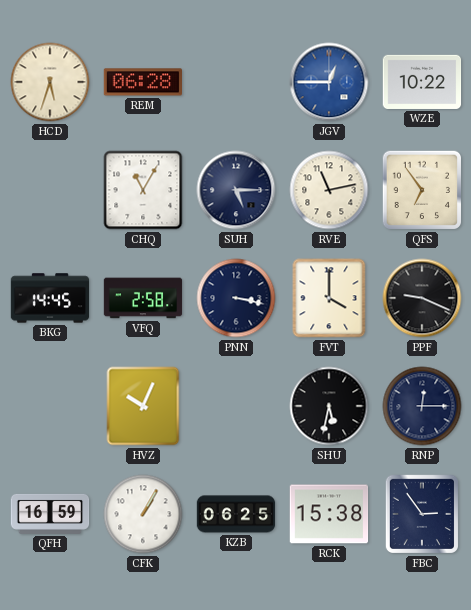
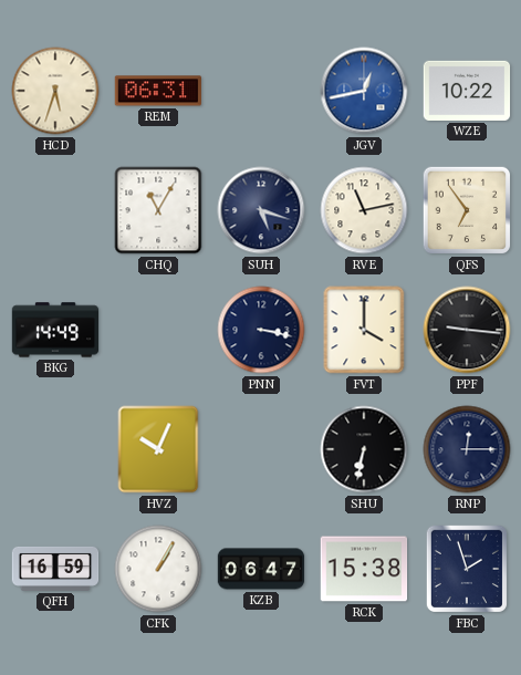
REM: 06:28 -> 06:31
JGV: 12:45 -> 12:43
SUH: 5:15 -> 5:18
BKG: 14:45 -> 14:49
VFQ: 2:58 -> none
PPF: 9:19 -> 9:16
SHU: 5:32 -> 6:32
KZB: 06:25 -> 06:47
FBC: 2:54 -> 1:57
